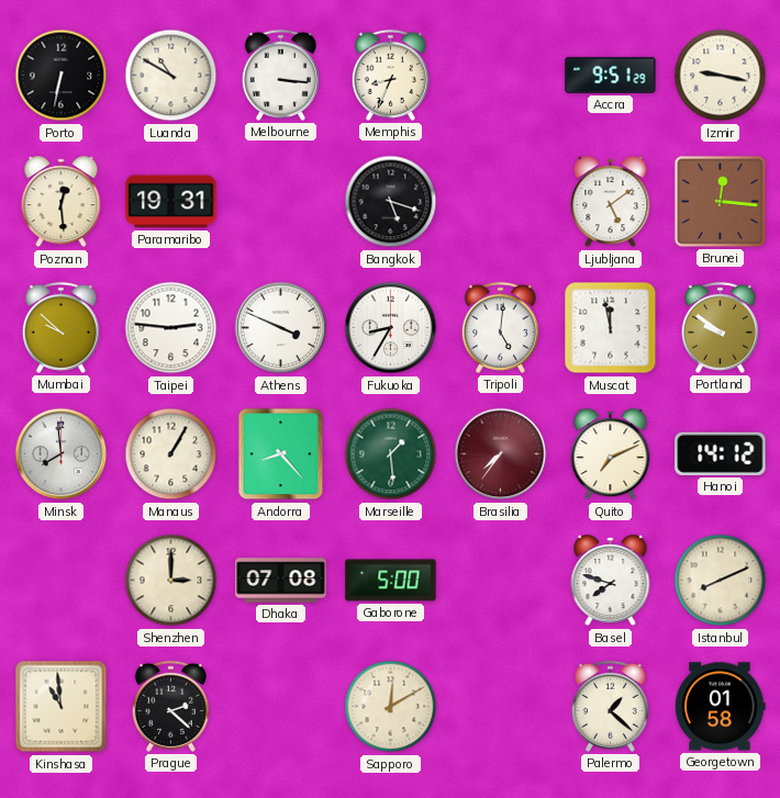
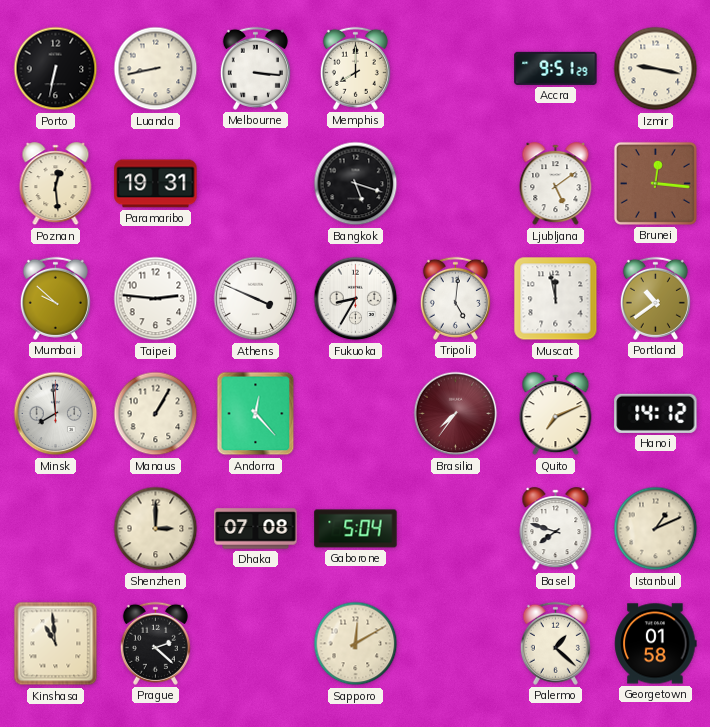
Luanda: 10:50 -> 8:43
Memphis: 8:34 -> 8:00
Portland: 9:51 -> 10:39
Andorra: 8:23 -> 12:23
Marseille: 1:29 -> none
Gaborone: 5:00 -> 5:04
Istanbul: 8:11 -> 1:11
